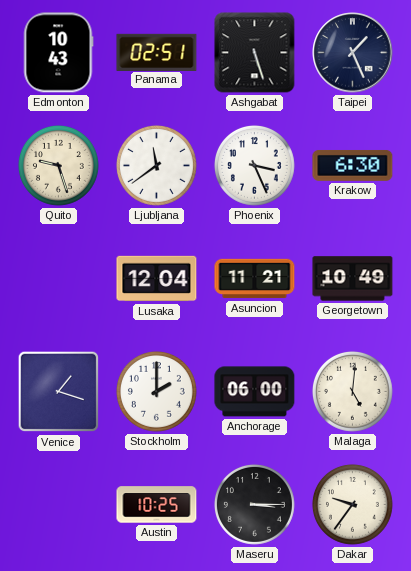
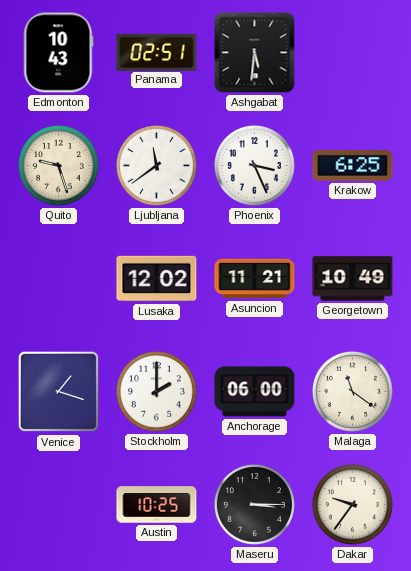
Ashgabat: 5:27 -> 5:31
Taipei: 1:26 -> none
Krakow: 6:30 -> 6:25
Lusaka: 12:04 -> 12:02
Malaga: 5:01 -> 11:21
